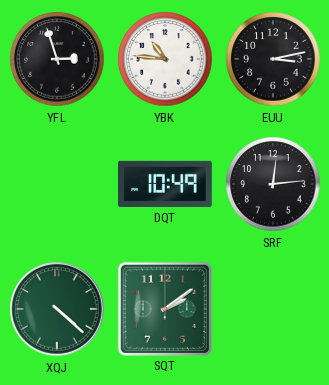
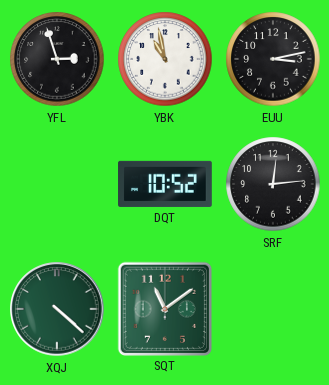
YBK: 10:46 -> 10:58
DQT: 10:49 -> 10:52
SQT: 2:09 -> 11:09
